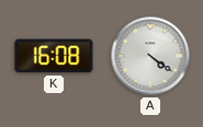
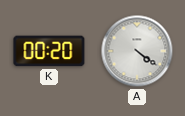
K: 16:08 -> 00:20
